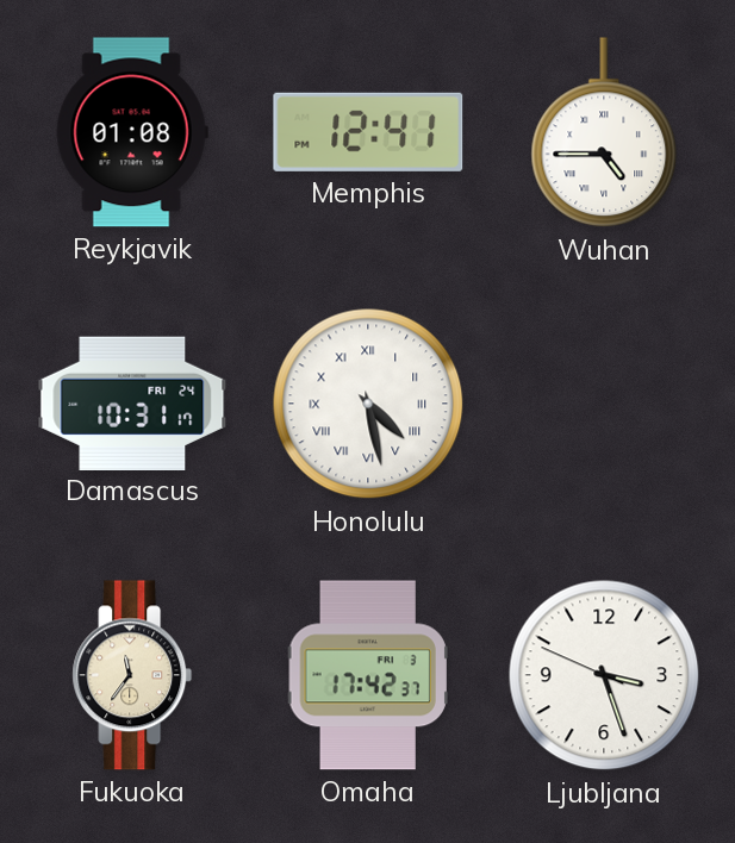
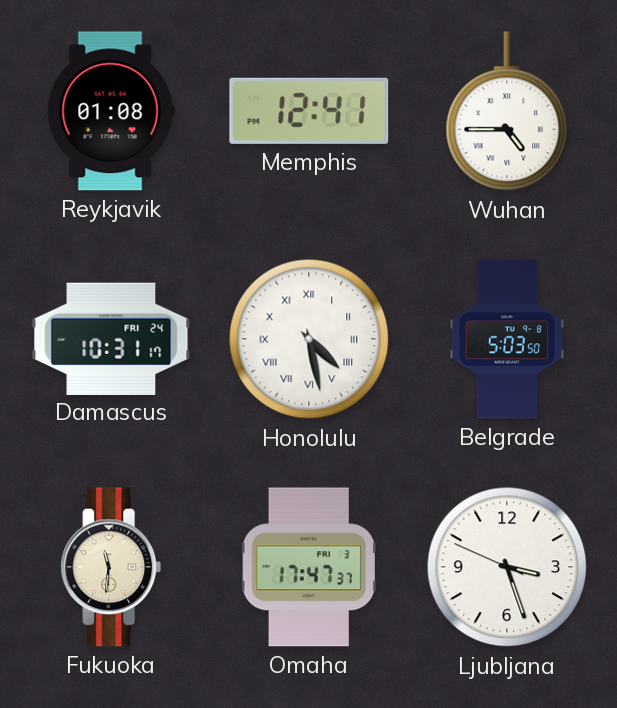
Belgrade: none -> 5:03
Fukuoka: 11:36 -> 11:31
Omaha: 17:42 -> 17:47
